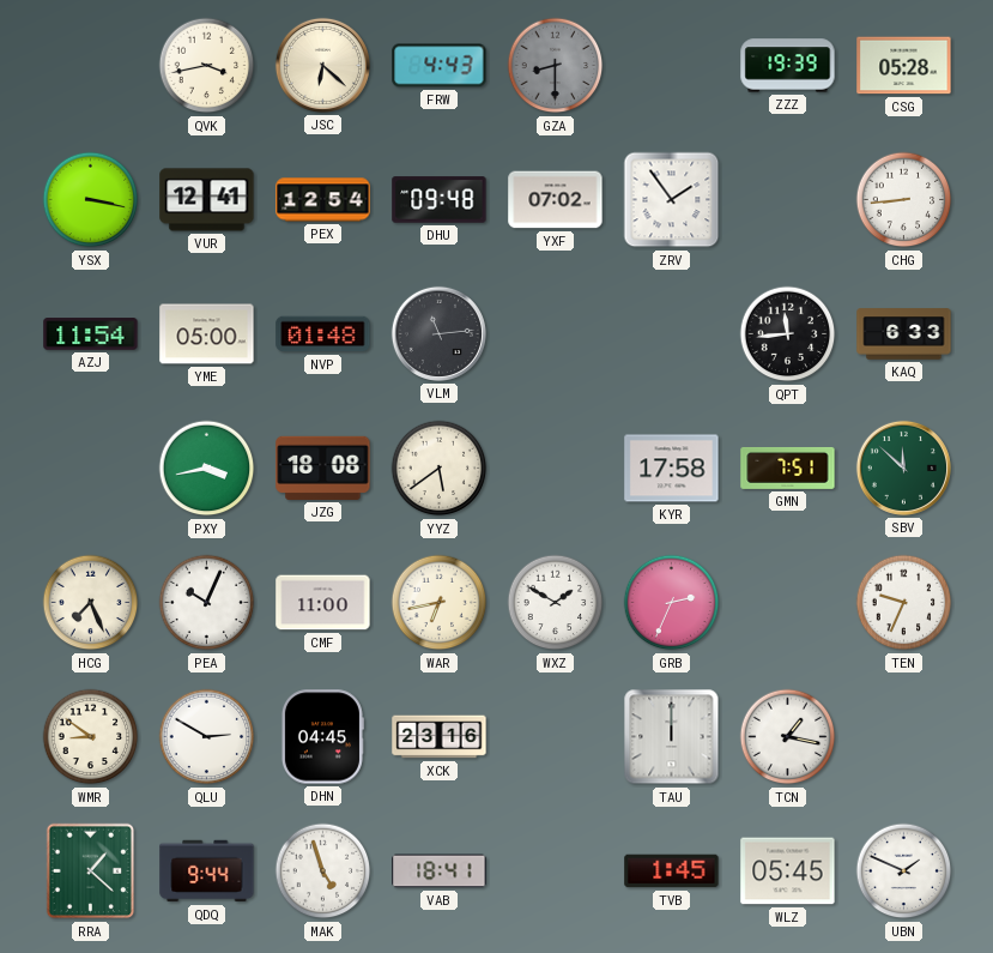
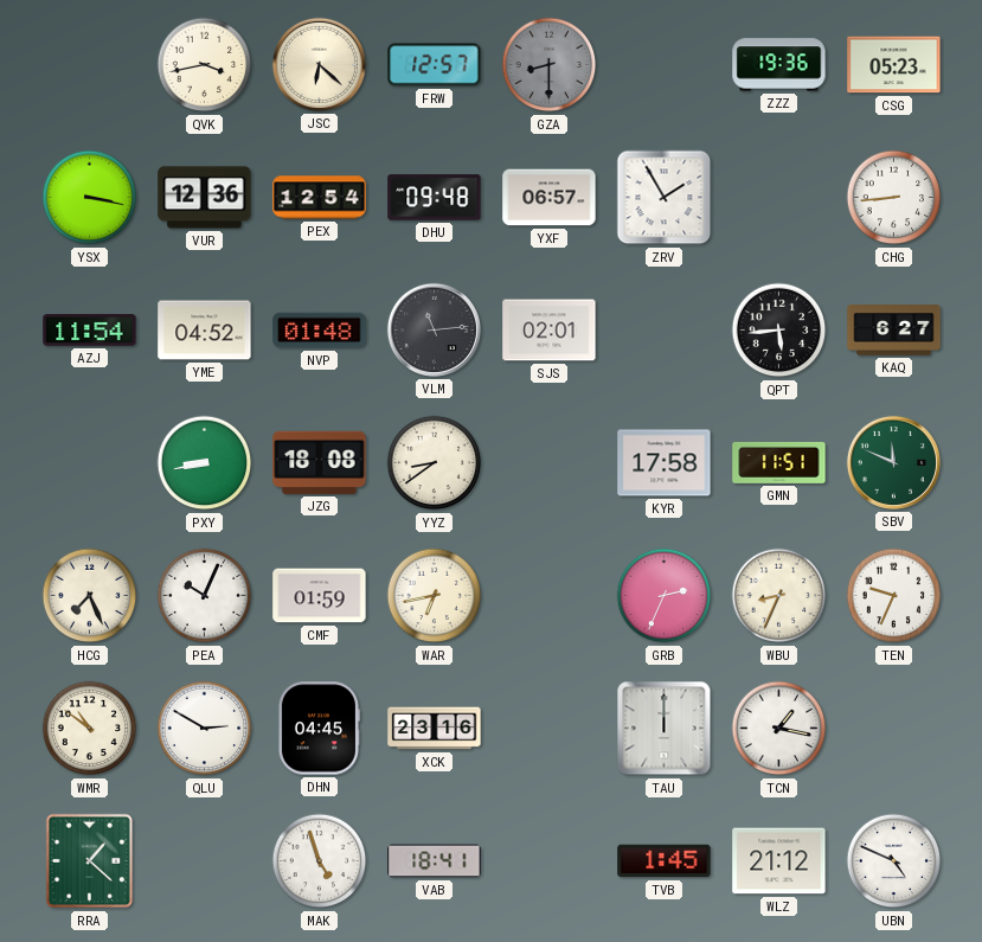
FRW: 4:43 -> 12:57
ZZZ: 19:39 -> 19:36
CSG: 05:28 -> 05:23
VUR: 12:41 -> 12:36
YXF: 07:02 -> 06:57
ZRV: 1:54 -> 1:55
YME: 05:00 -> 04:52
SJS: none -> 02:01
QPT: 11:44 -> 5:44
KAQ: 6:33 -> 6:27
PXY: 3:43 -> 8:43
YYZ: 5:39 -> 8:39
GMN: 7:51 -> 11:51
SBV: 11:52 -> 11:49
CMF: 11:00 -> 01:59
WXZ: 1:50 -> none
WBU: none -> 8:34
WMR: 8:51 -> 10:51
QDQ: 9:44 -> none
WLZ: 05:45 -> 21:12
UBN: 1:49 -> 4:49
